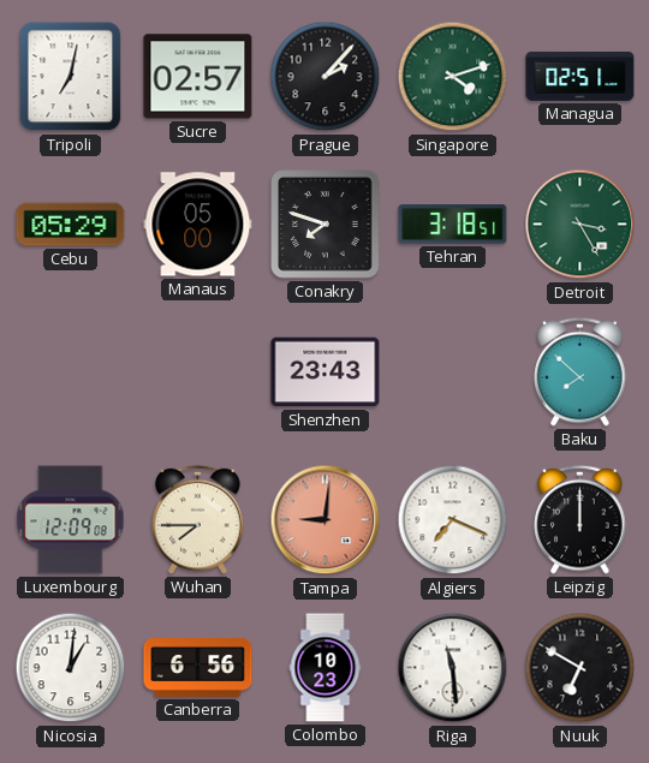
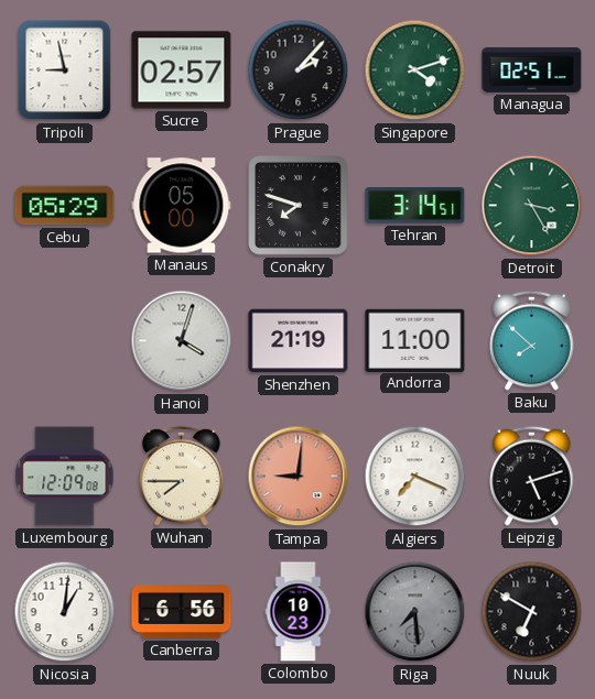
Tripoli: 7:02 -> 8:58
Tehran: 3:18 -> 3:14
Hanoi: none -> 4:03
Shenzhen: 23:43 -> 21:19
Andorra: none -> 11:00
Leipzig: 12:00 -> 5:12
Riga: 11:29 -> 7:29
Riga dial: white -> grey
